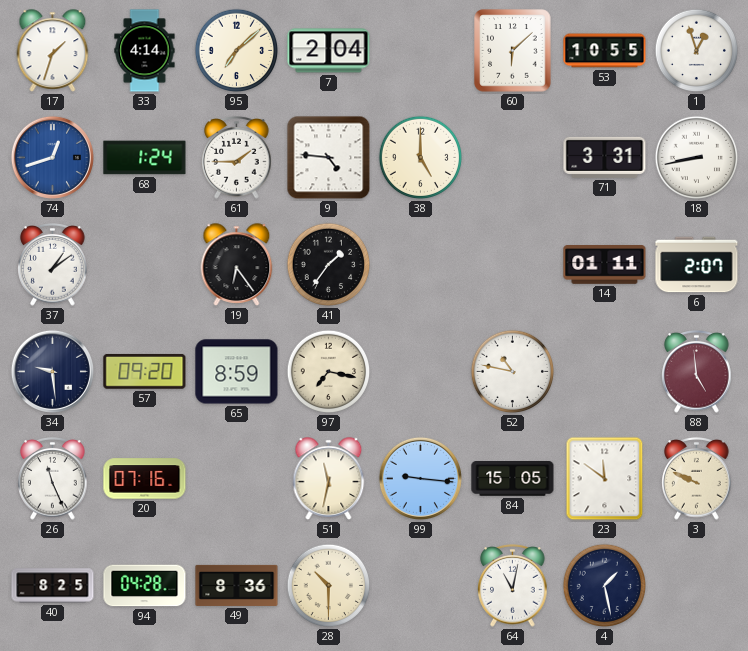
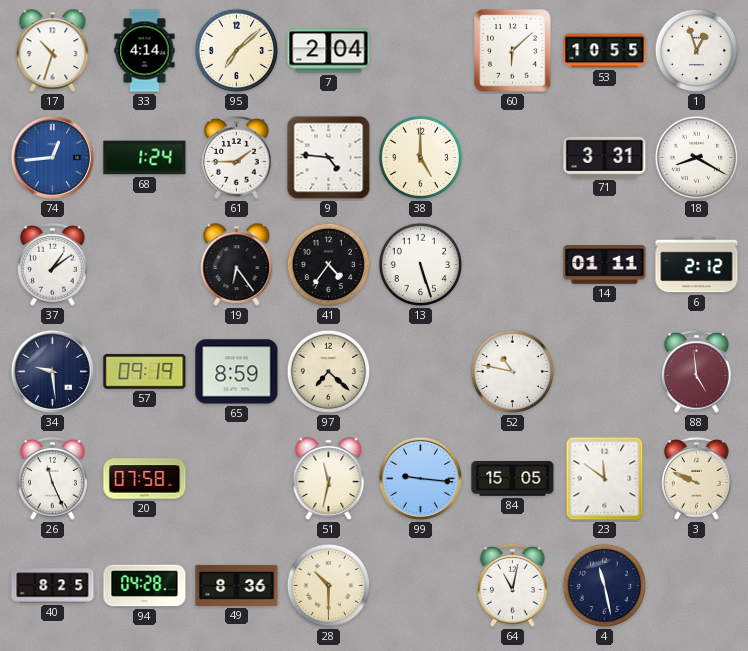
17: 1:33 -> 10:33
74: 12:42 -> 12:44
18: 8:43 -> 8:20
41: 1:36 -> 4:36
13: none -> 5:27
6: 2:07 -> 2:12
57: 09:20 -> 09:19
97: 7:17 -> 7:22
20: 07:16 -> 07:58
4: 1:28 -> 11:28
